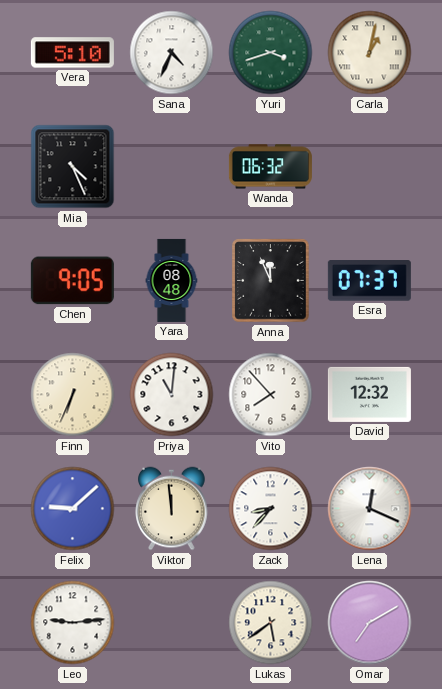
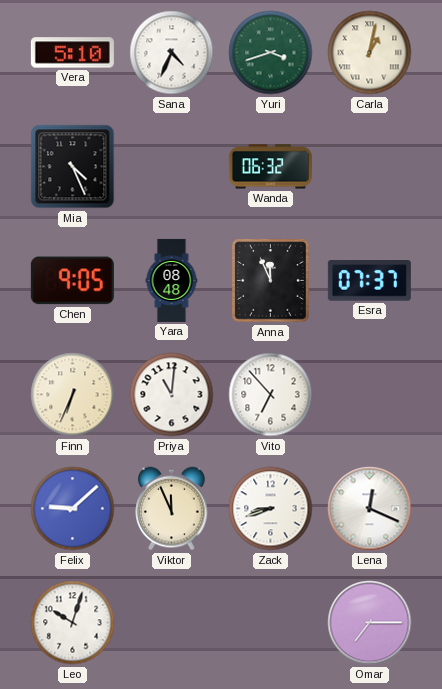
Vito: 7:53 -> 6:53
David: 12:32 -> none
Viktor: 11:59 -> 11:56
Zack: 8:37 -> 8:42
Leo: 9:14 -> 10:03
Lukas: 5:39 -> none
Omar: 7:10 -> 7:15
